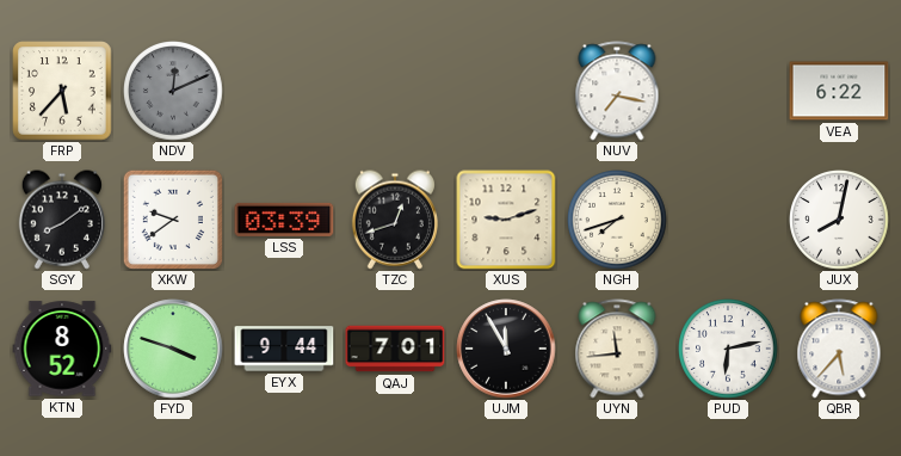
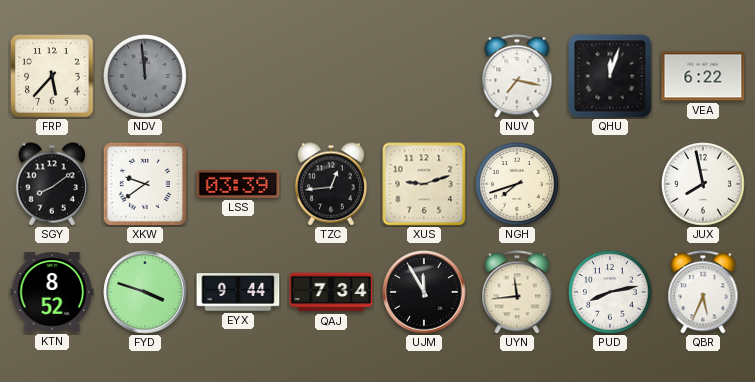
NDV: 12:11 -> 11:59
QHU: none -> 12:03
TZC: 12:42 -> 12:44
JUX: 8:02 -> 7:58
QAJ: 7:01 -> 7:34
PUD: 6:13 -> 8:13
QBR: 5:37 -> 5:34
